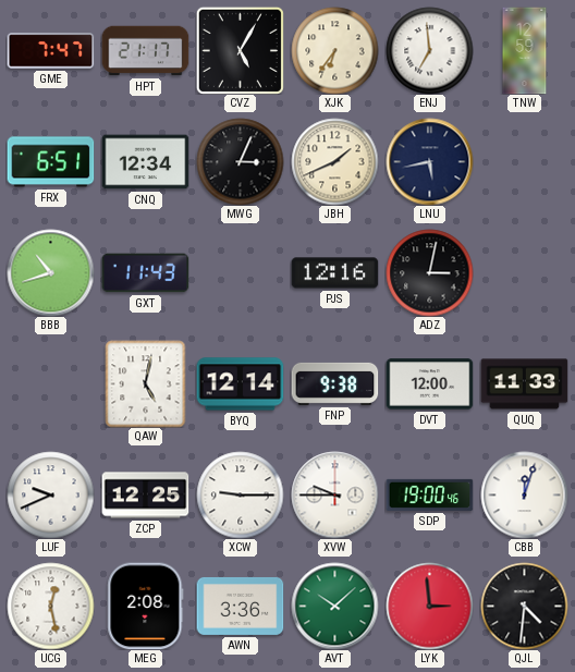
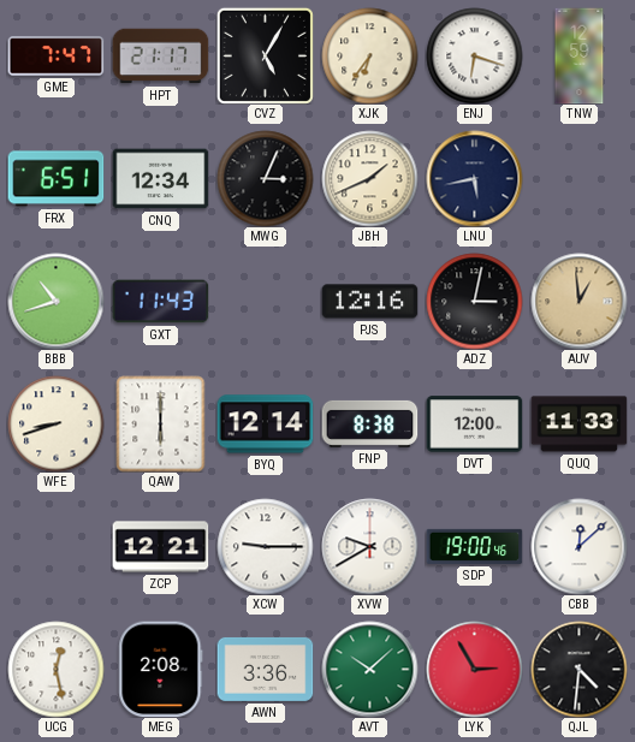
ENJ: 6:59 -> 6:18
AUV: none -> 12:59
WFE: none -> 8:42
QAW: 5:02 -> 6:00
FNP: 9:38 -> 8:38
LUF: 9:41 -> none
ZCP: 12:25 -> 12:21
XVW: 9:45 -> 9:40
CBB: 12:03 -> 12:08
LYK: 2:59 -> 2:55
